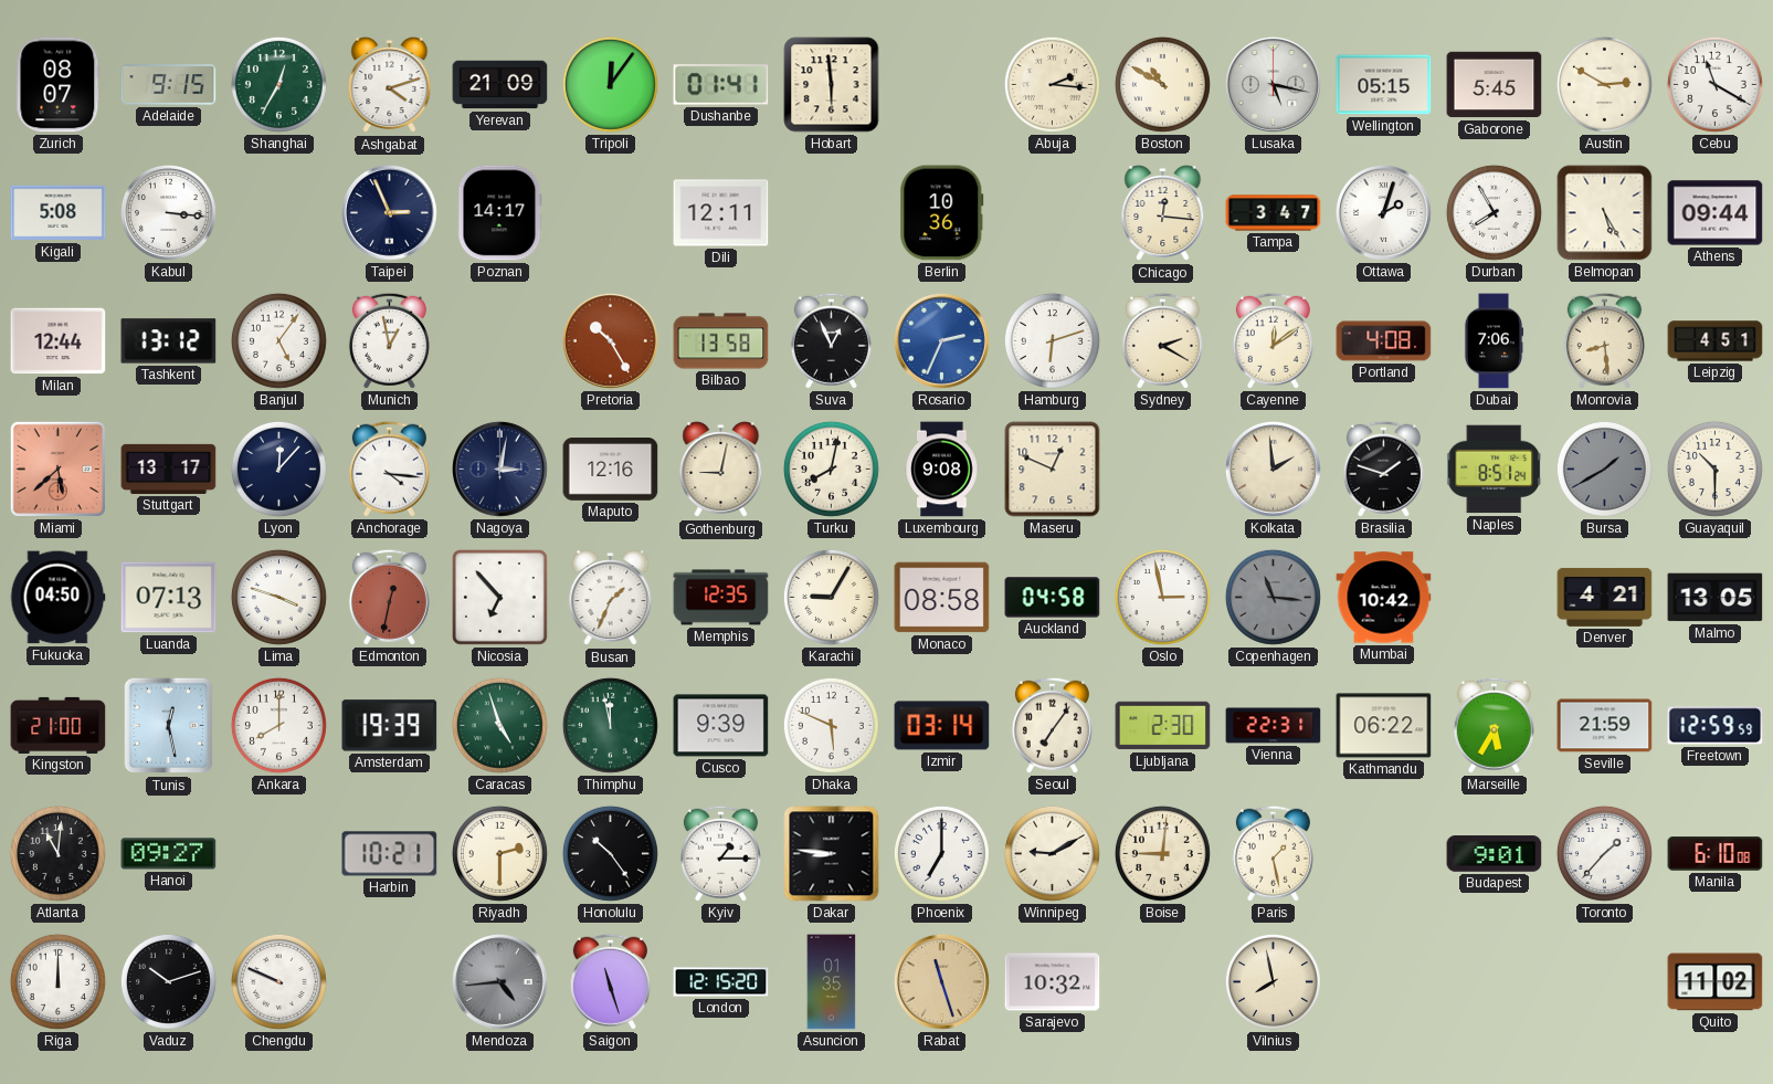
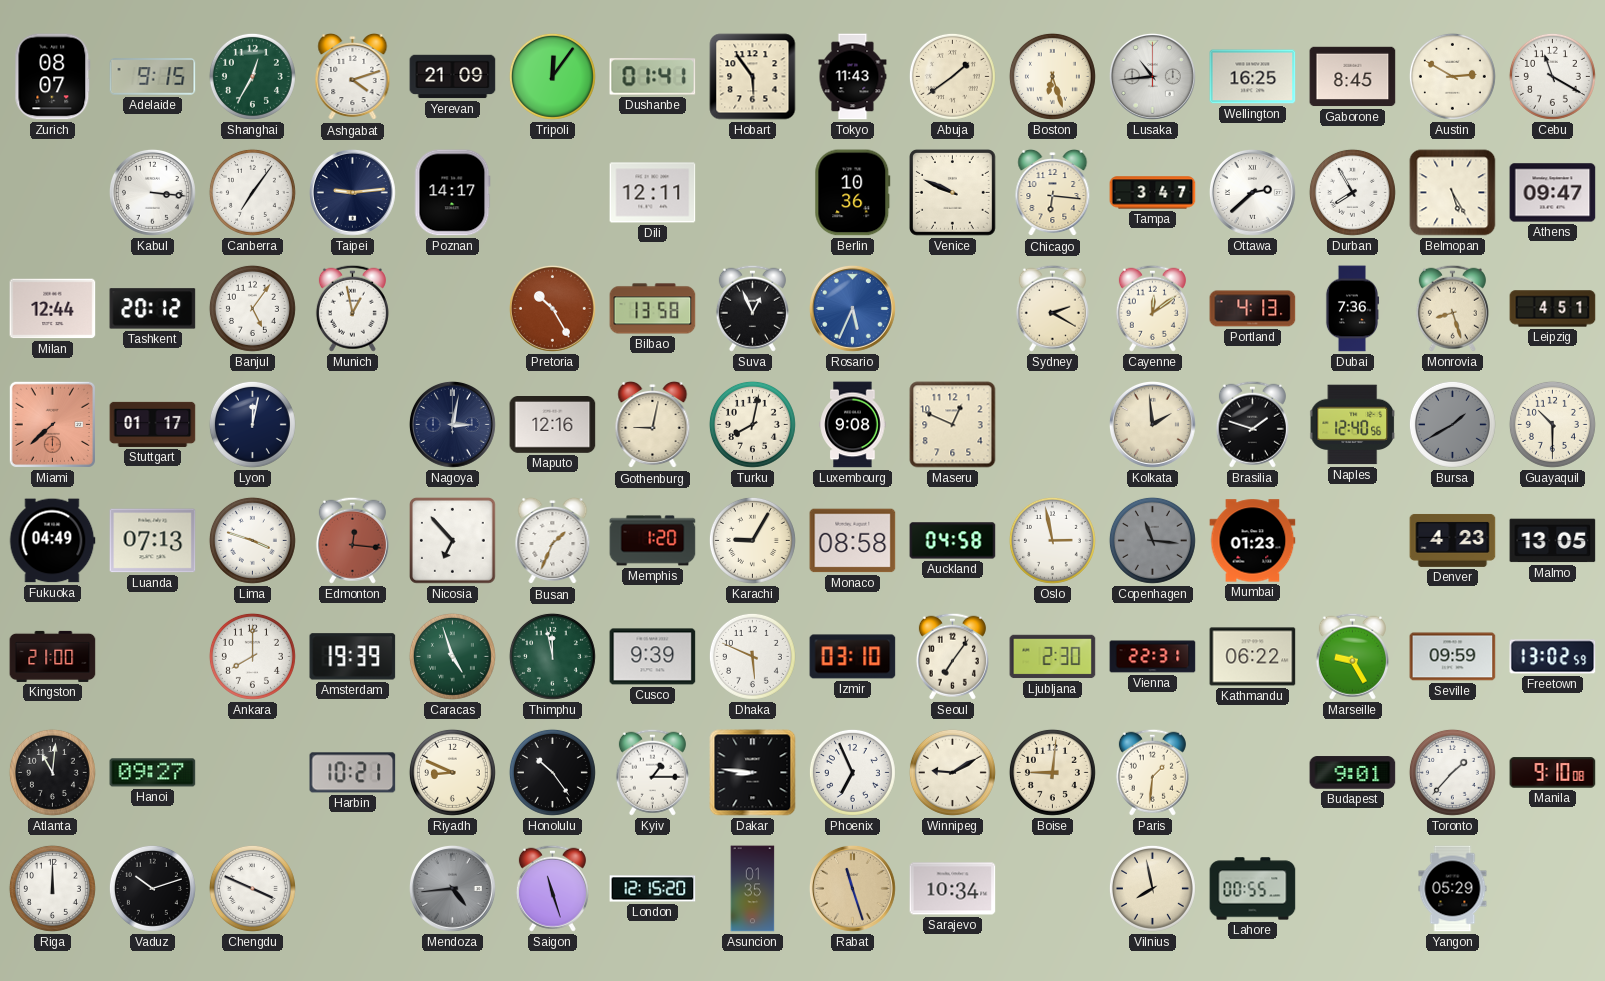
Hobart: 5:59 -> 5:54
Tokyo: none -> 11:43
Abuja: 2:16 -> 1:39
Boston: 10:50 -> 6:27
Lusaka: 5:17 -> 10:44
Wellington: 05:15 -> 16:25
Gaborone: 5:45 -> 8:45
Kigali: 5:08 -> none
Canberra: none -> 7:06
Taipei: 2:56 -> 9:14
Venice: none -> 9:49
Chicago: 12:16 -> 6:16
Ottawa: 2:03 -> 2:38
Athens: 09:44 -> 09:47
Tashkent: 13:12 -> 20:12
Rosario: 2:34 -> 5:34
Hamburg: 6:12 -> none
Portland: 4:08 -> 4:13
Dubai: 7:06 -> 7:36
Monrovia: 8:29 -> 8:27
Miami: 5:38 -> 7:38
Stuttgart: 13:17 -> 01:17
Lyon: 12:07 -> 12:02
Anchorage: 4:16 -> none
Naples: 8:51 -> 12:40
Fukuoka: 04:50 -> 04:49
Edmonton: 12:32 -> 12:16
Memphis: 12:35 -> 1:20
Mumbai: 10:42 -> 01:23
Denver: 4:21 -> 4:23
Tunis: 12:28 -> none
Izmir: 03:14 -> 03:10
Marseille: 5:35 -> 9:25
Seville: 21:59 -> 09:59
Freetown: 12:59 -> 13:02
Riyadh: 2:30 -> 8:49
Phoenix: 7:00 -> 6:56
Paris: 1:28 -> 1:31
Manila: 6:10 -> 9:10
Chengdu: 9:49 -> 3:49
Sarajevo: 10:32 -> 10:34
Lahore: none -> 00:55
Yangon: none -> 05:29
Quito: 11:02 -> none
